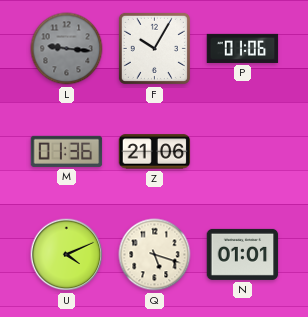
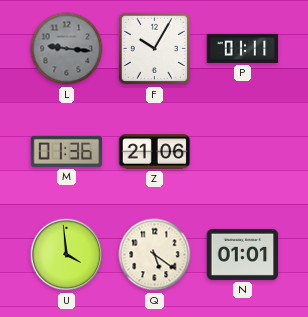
P: 01:06 -> 01:11
U: 4:11 -> 3:59
Q: 5:18 -> 5:21
